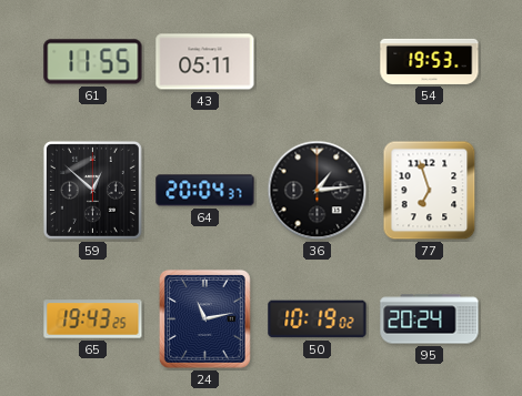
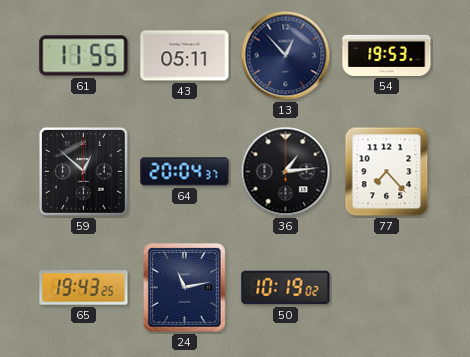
13: none -> 12:53
77: 6:57 -> 7:23
95: 20:24 -> none
